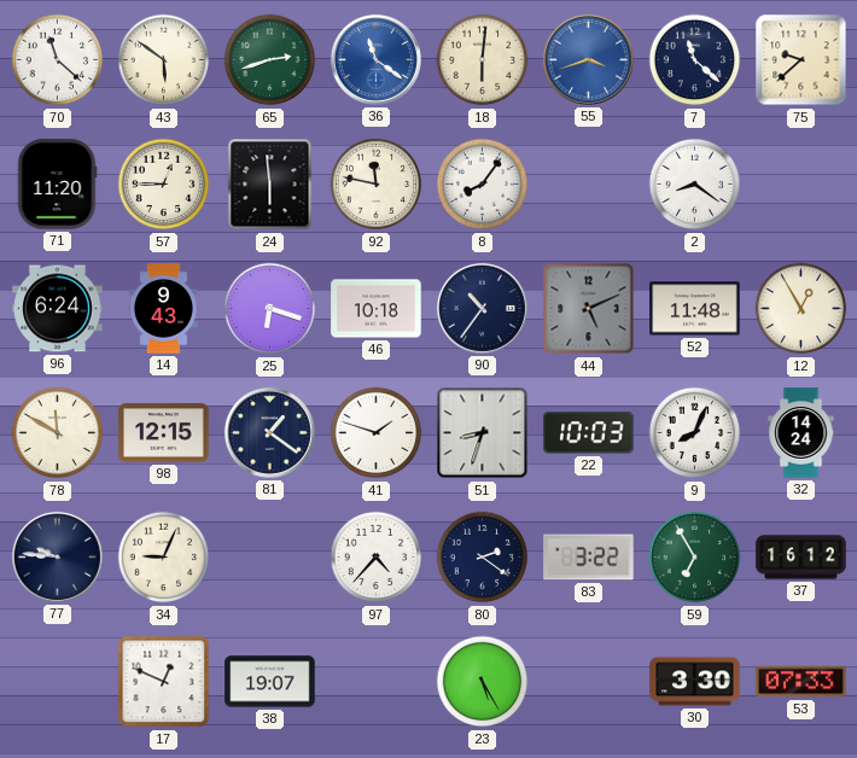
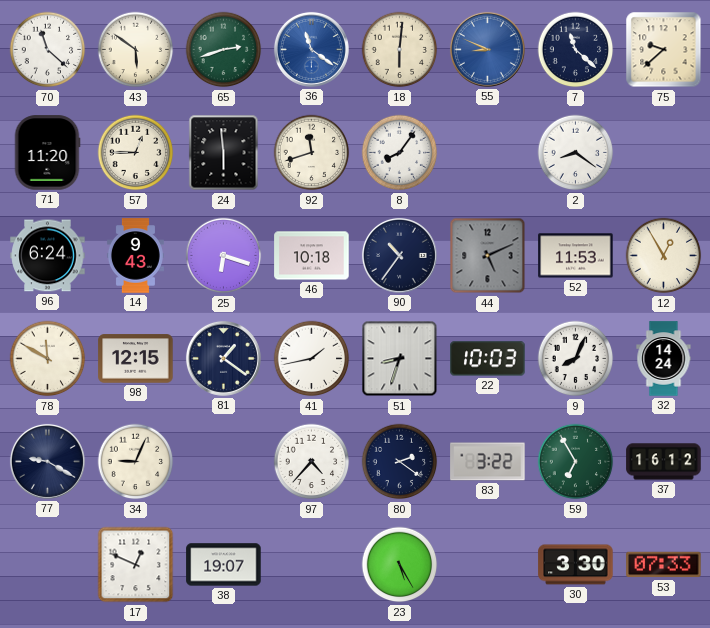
55: 3:42 -> 8:49
92: 11:47 -> 11:42
52: 11:48 -> 11:53
41: 1:48 -> 1:43
77: 9:46 -> 9:20
